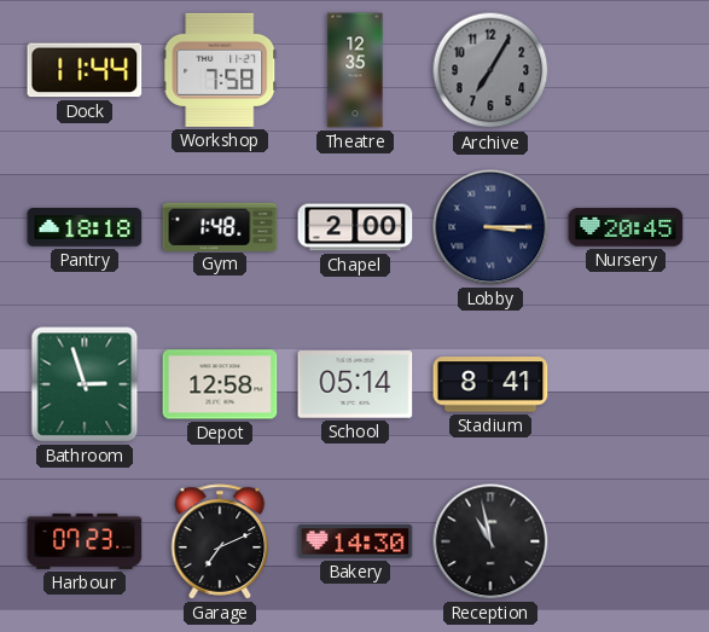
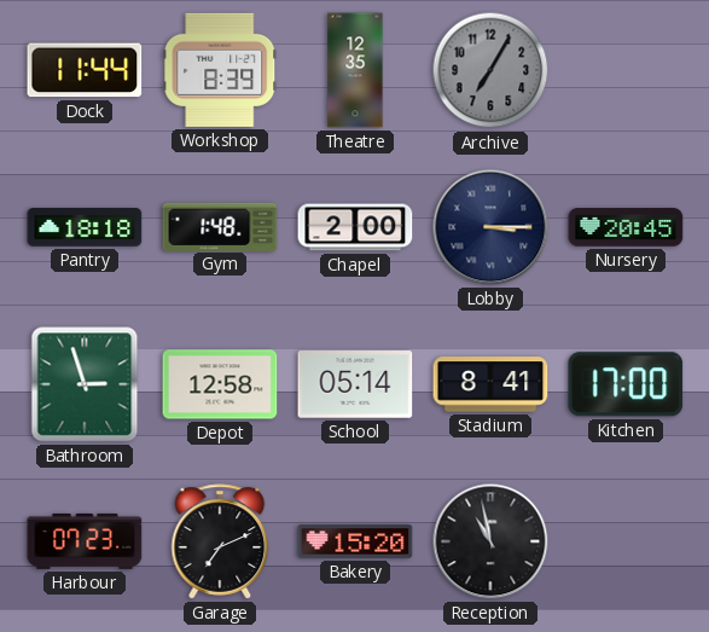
Workshop: 7:58 -> 8:39
Kitchen: none -> 17:00
Bakery: 14:30 -> 15:20
